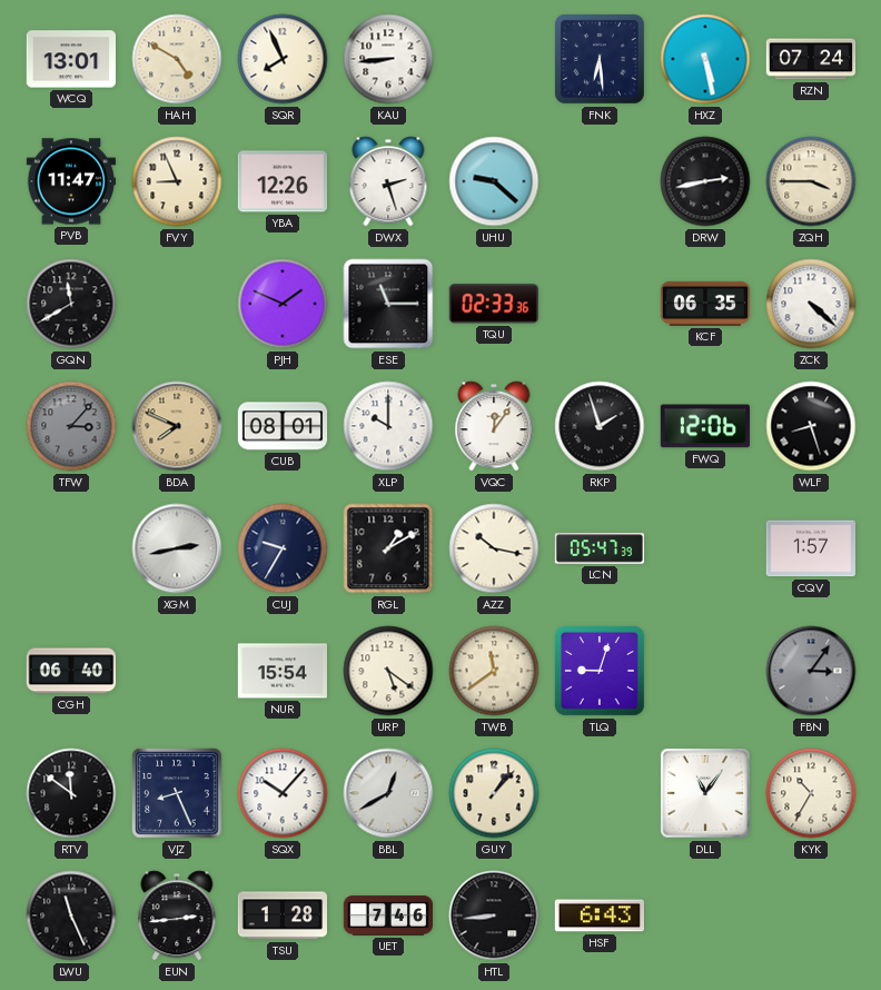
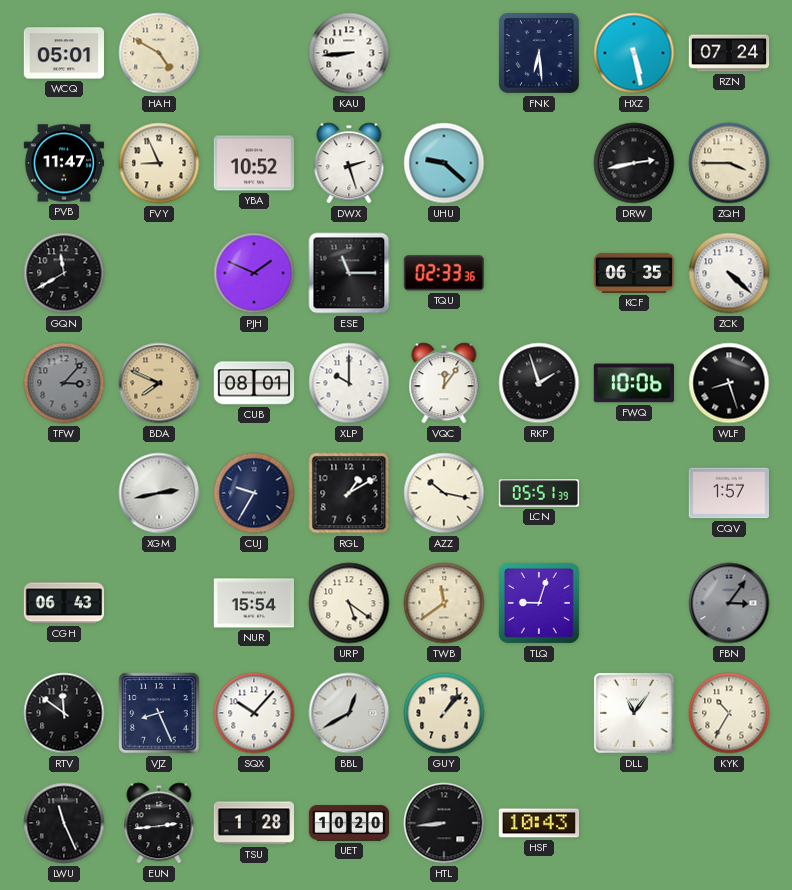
WCQ: 13:01 -> 05:01
SQR: 7:56 -> none
YBA: 12:26 -> 10:52
FWQ: 12:06 -> 10:06
LCN: 05:47 -> 05:51
CGH: 06:40 -> 06:43
UET: 7:46 -> 10:20
HSF: 6:43 -> 10:43
